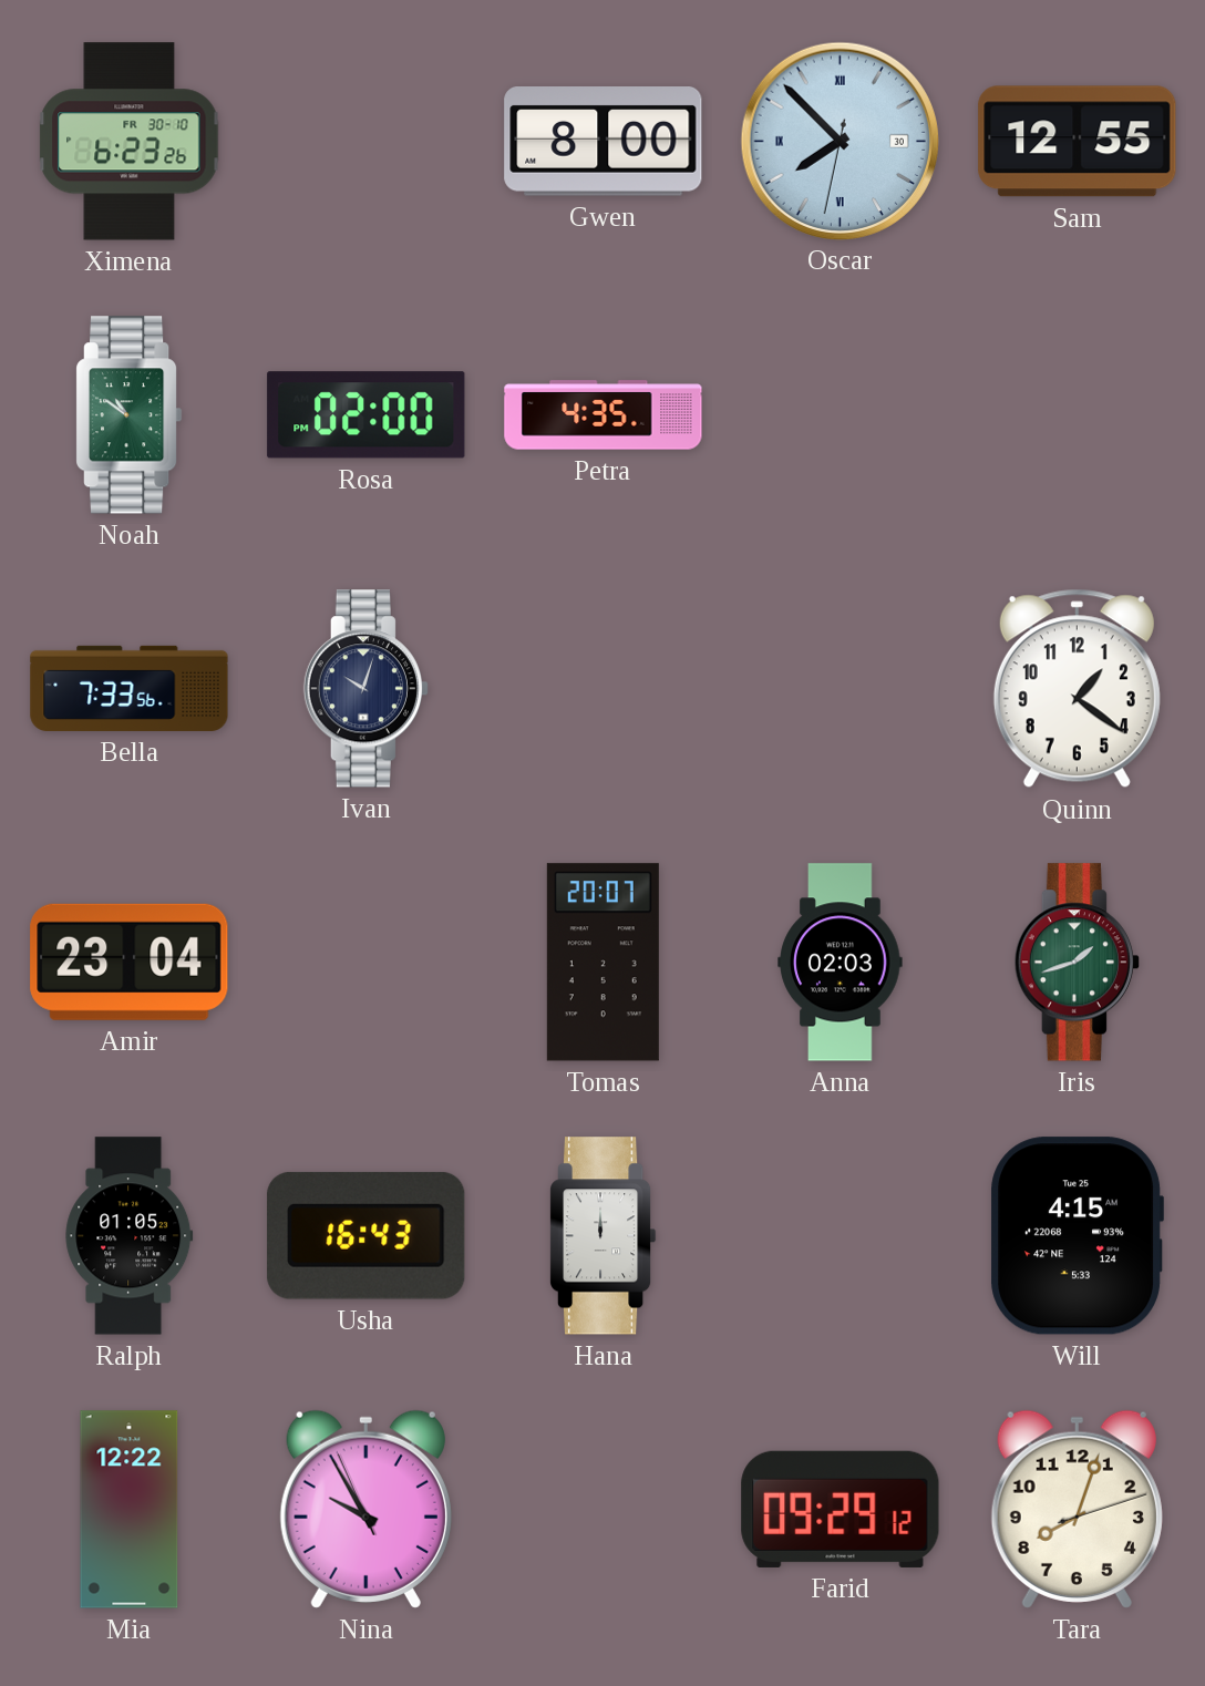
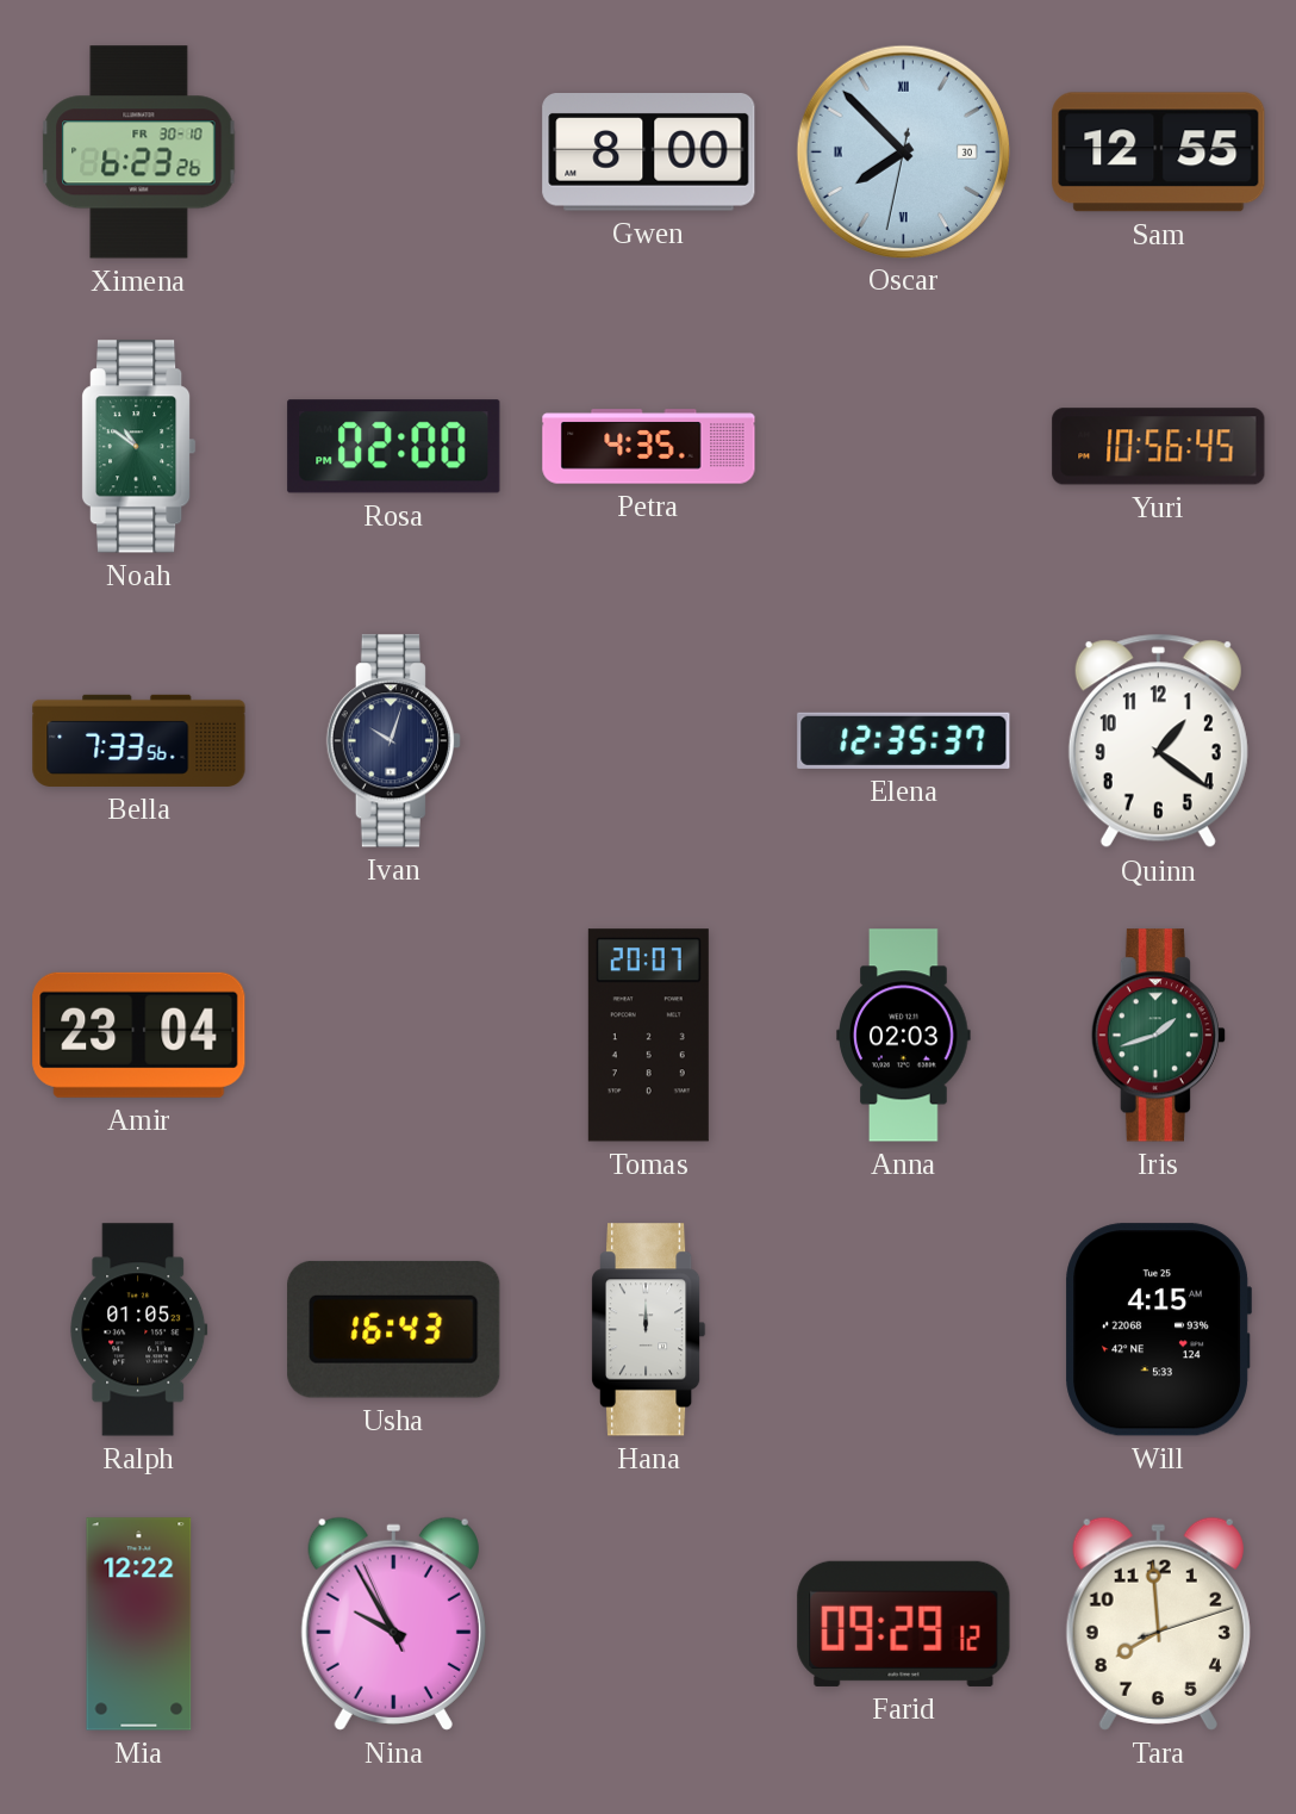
Yuri: none -> 10:56
Elena: none -> 12:35
Tara: 8:03 -> 7:59
